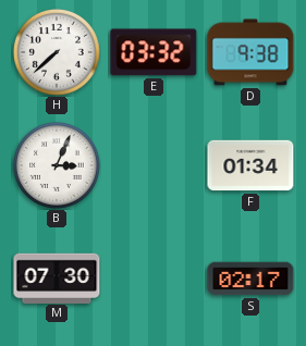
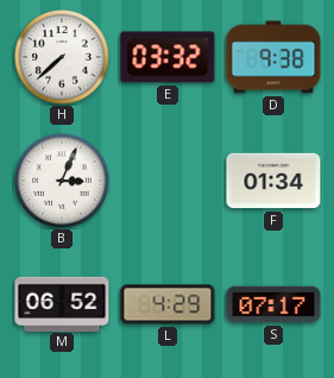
M: 07:30 -> 06:52
L: none -> 4:29
S: 02:17 -> 07:17
